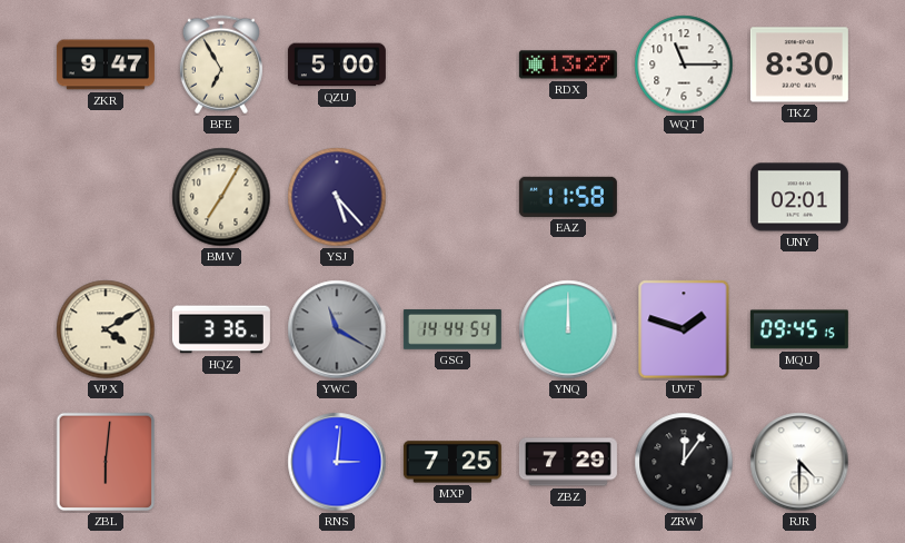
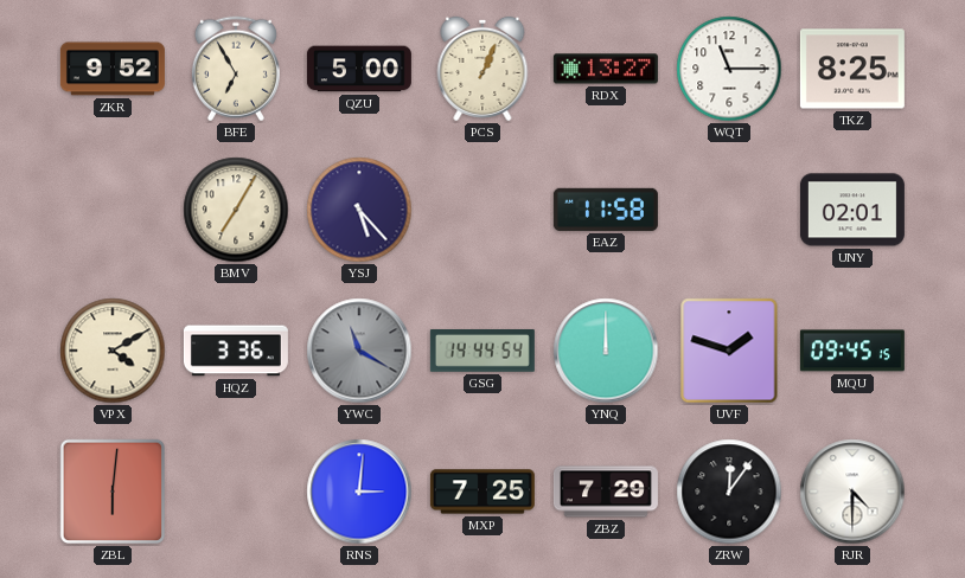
ZKR: 9:47 -> 9:52
PCS: none -> 1:04
TKZ: 8:30 -> 8:25
